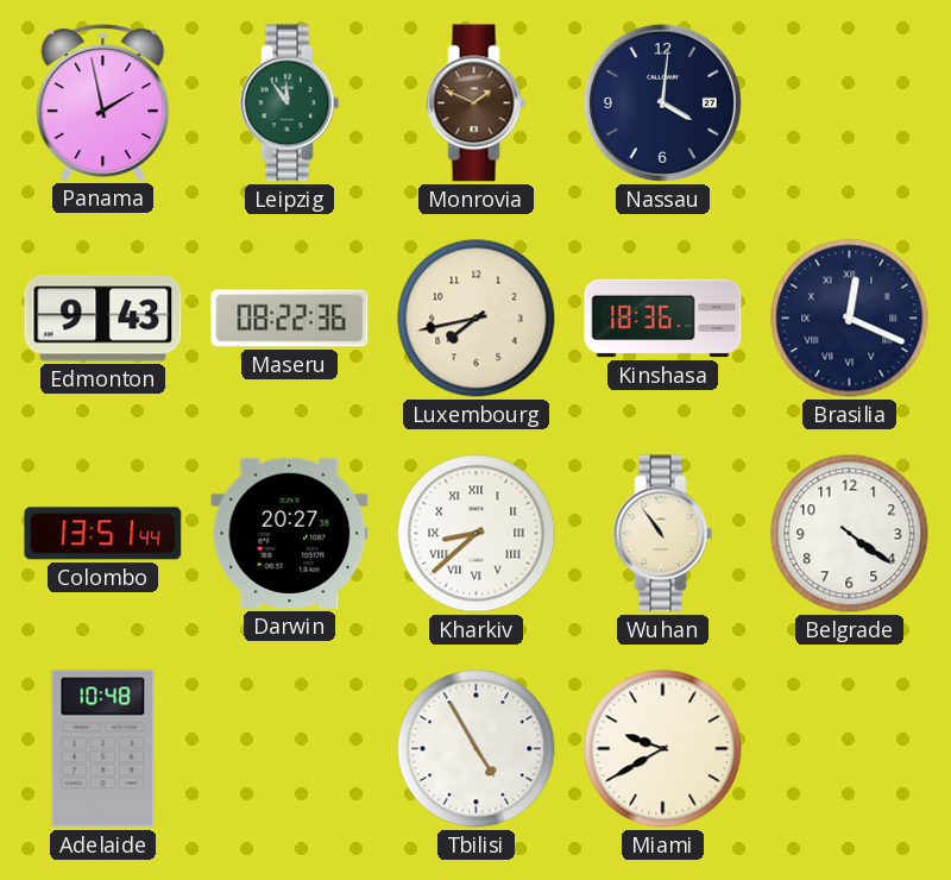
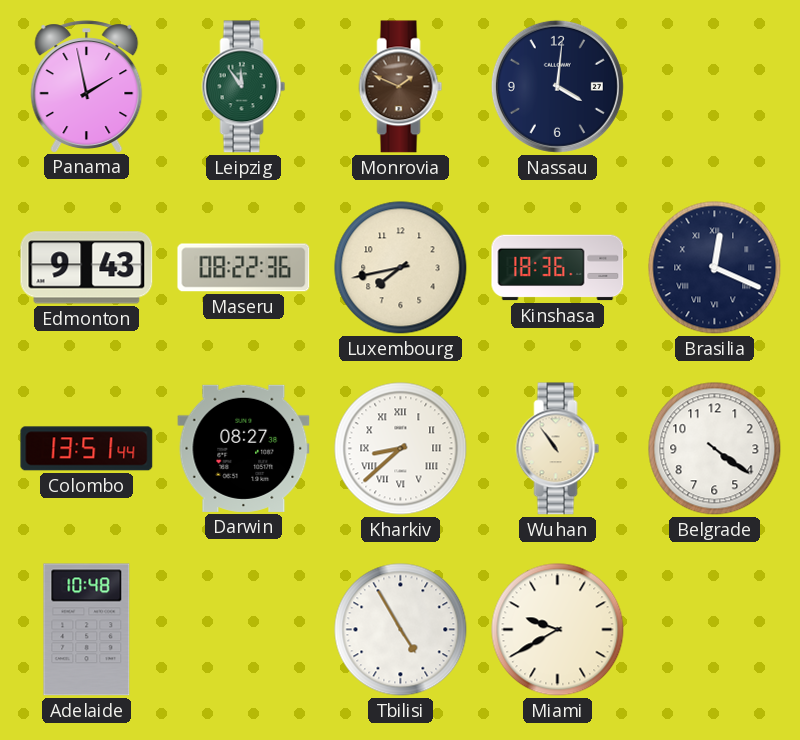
Darwin: 20:27 -> 08:27
